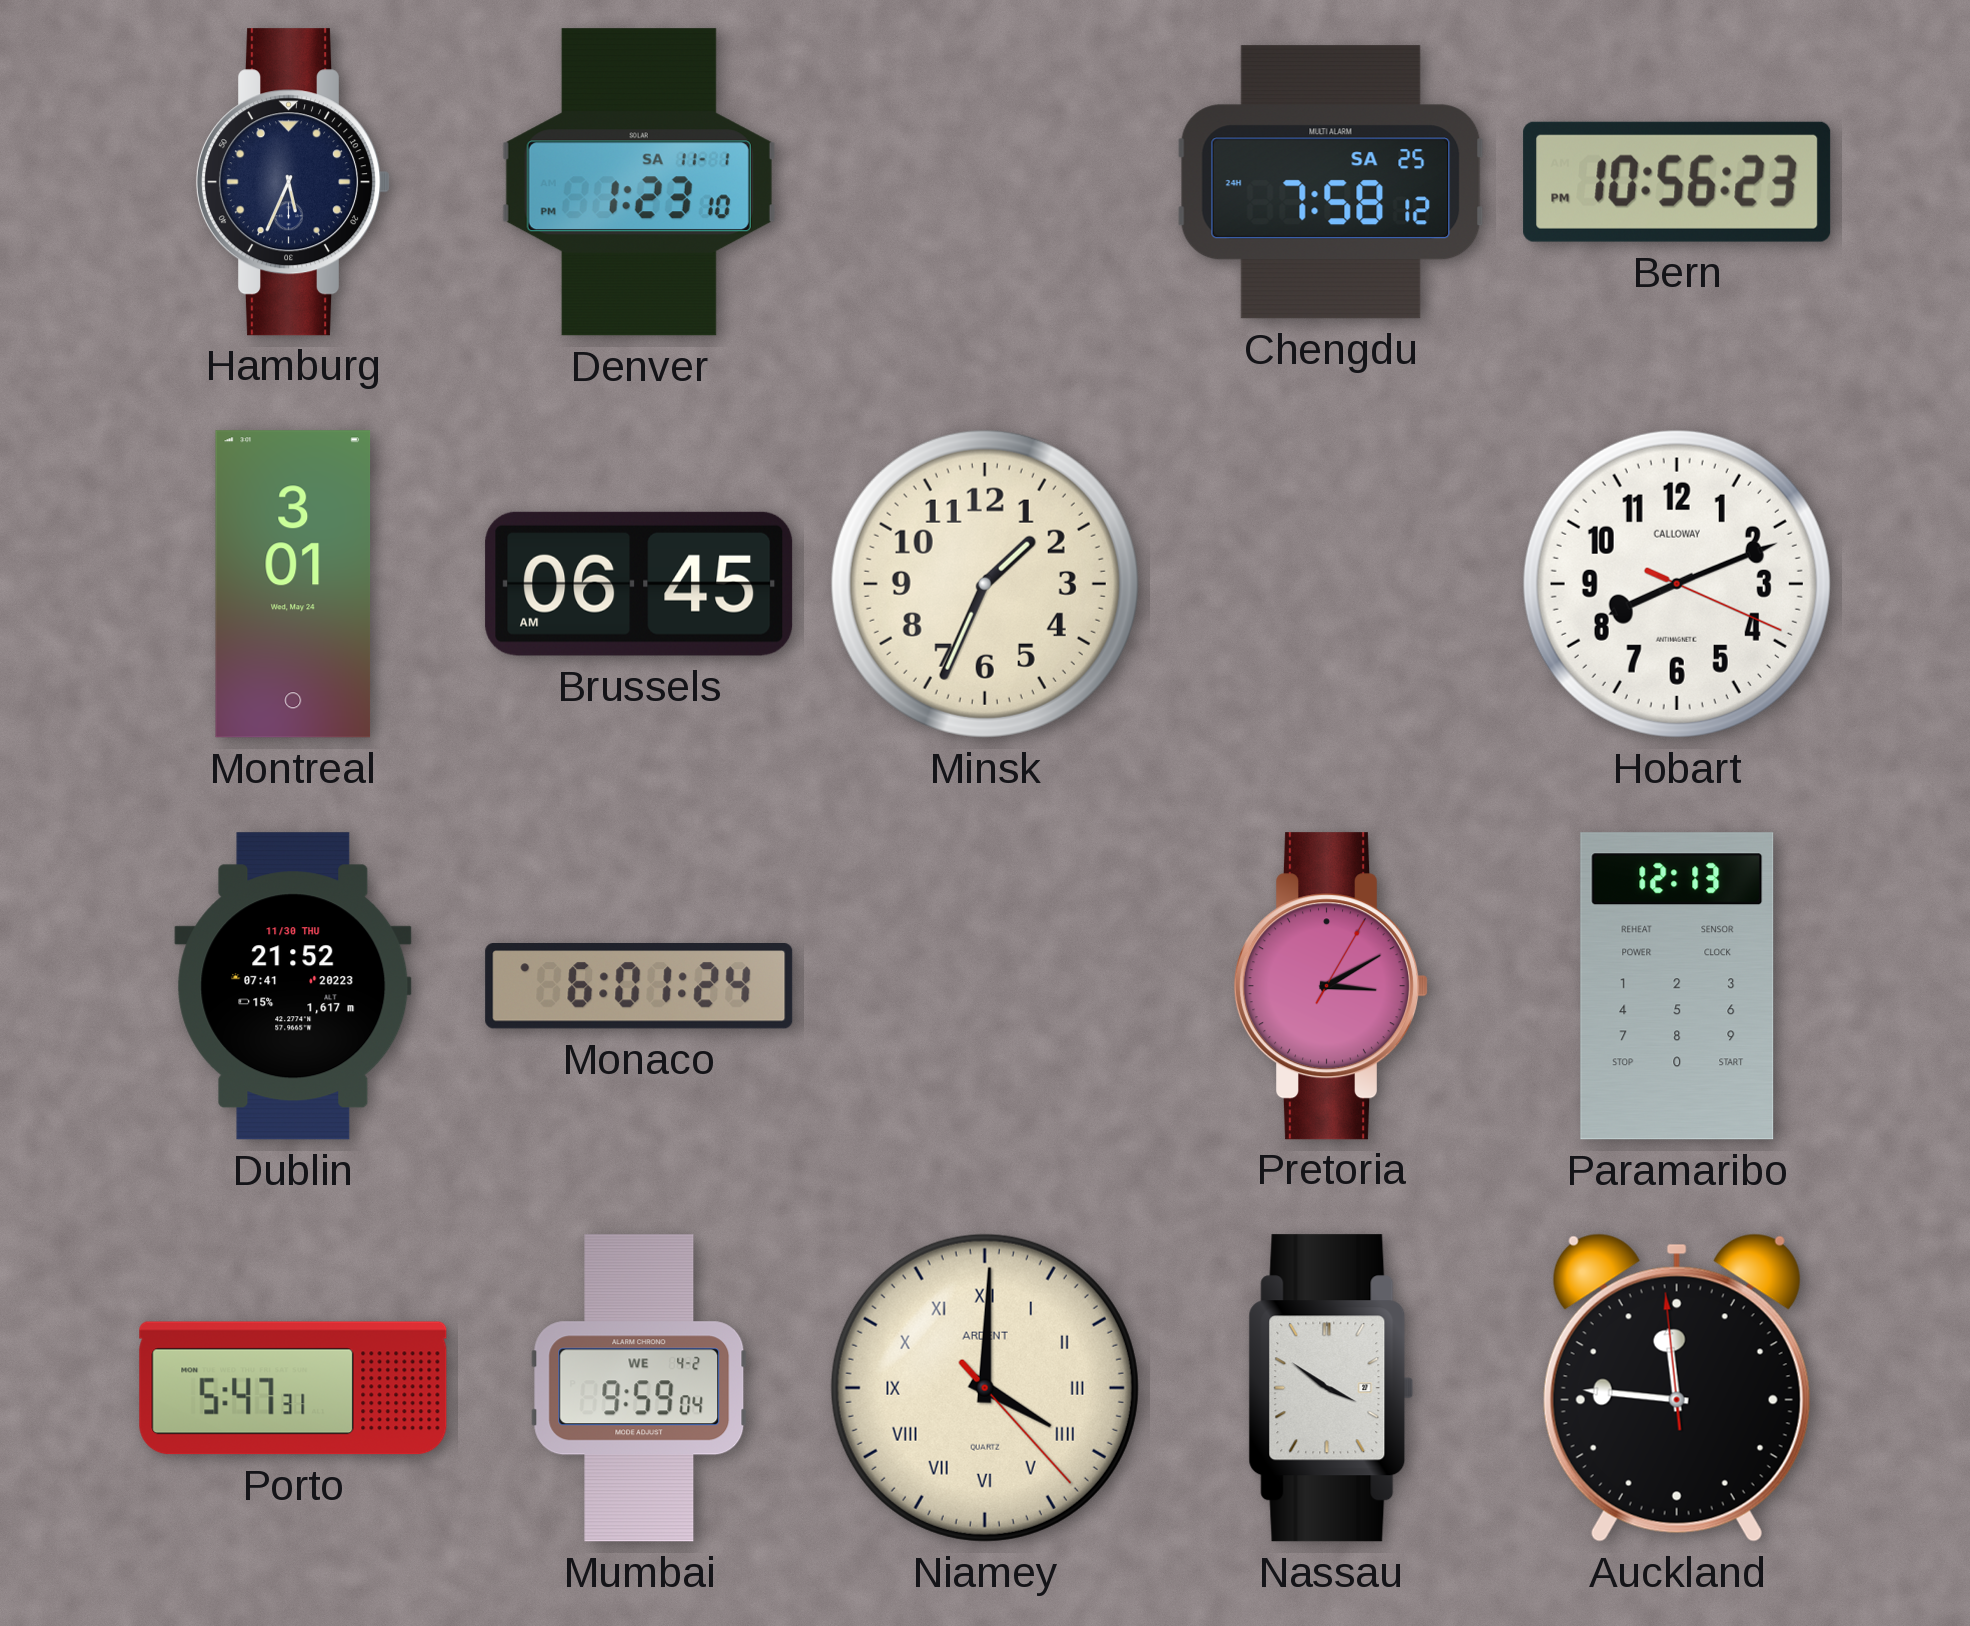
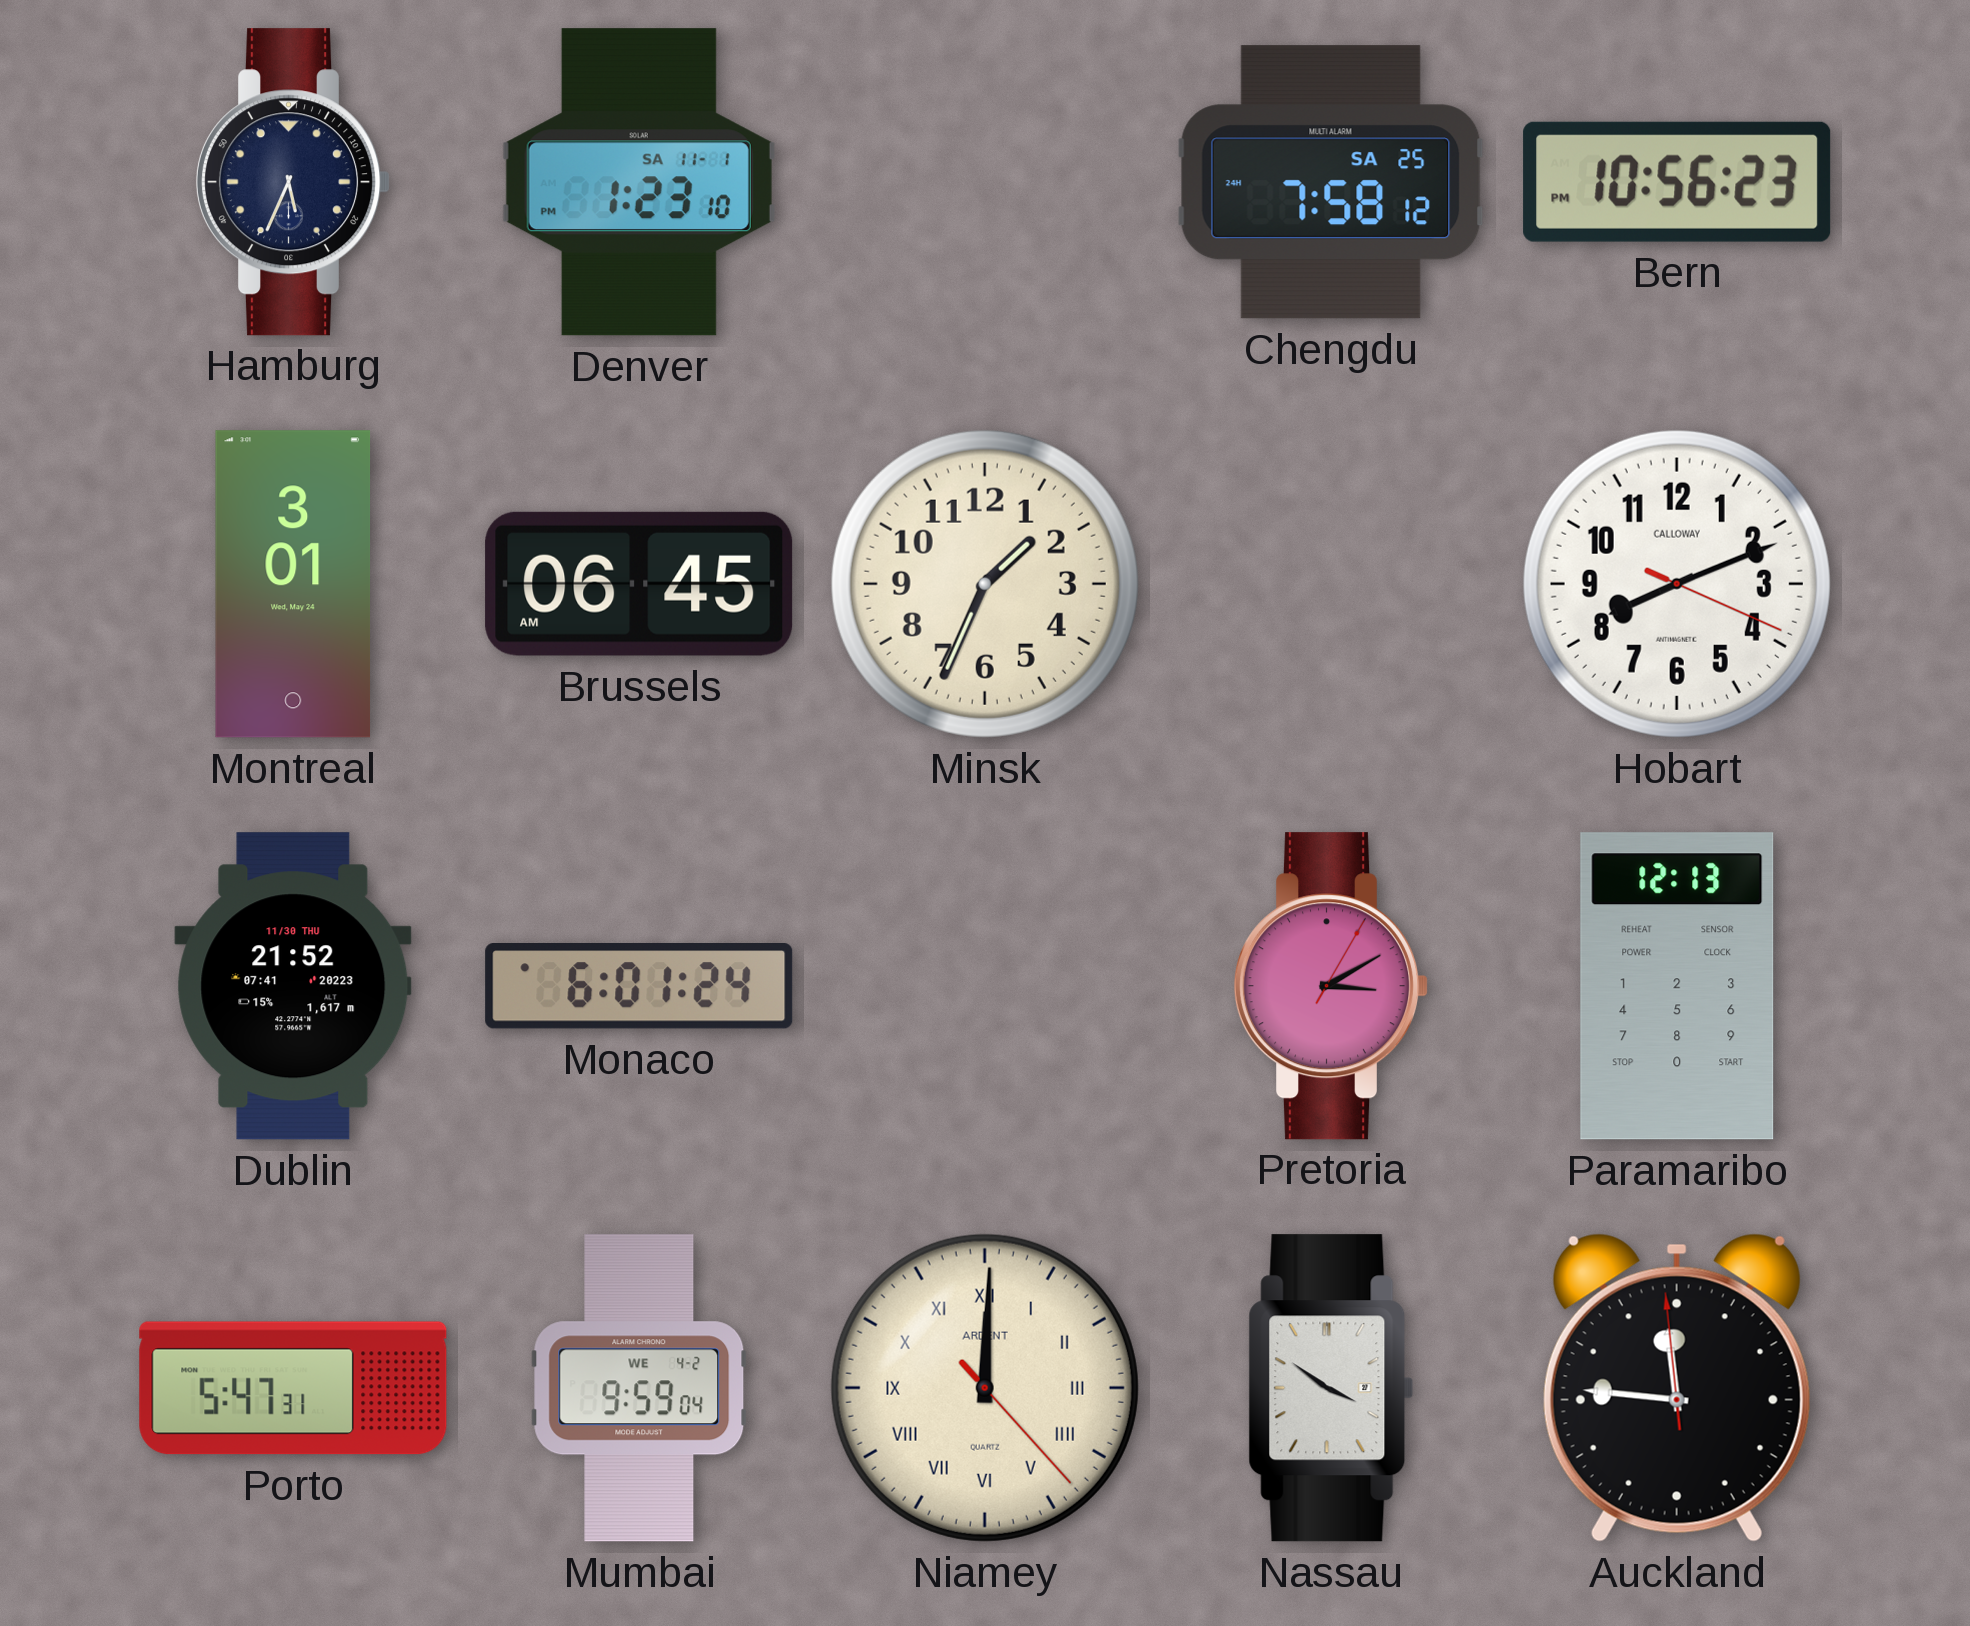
Niamey: 4:00 -> 12:00
